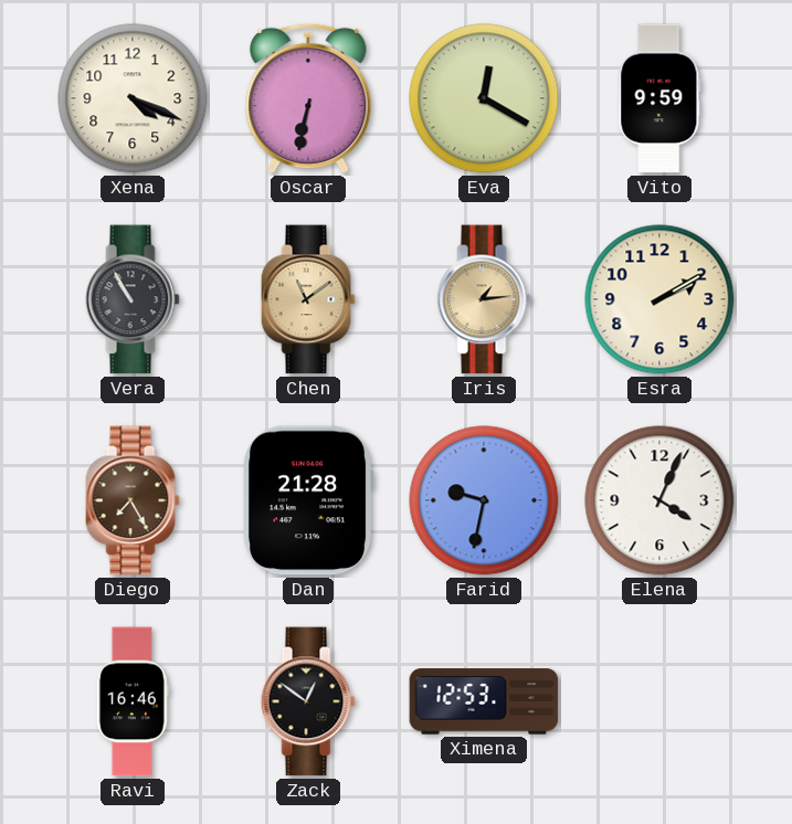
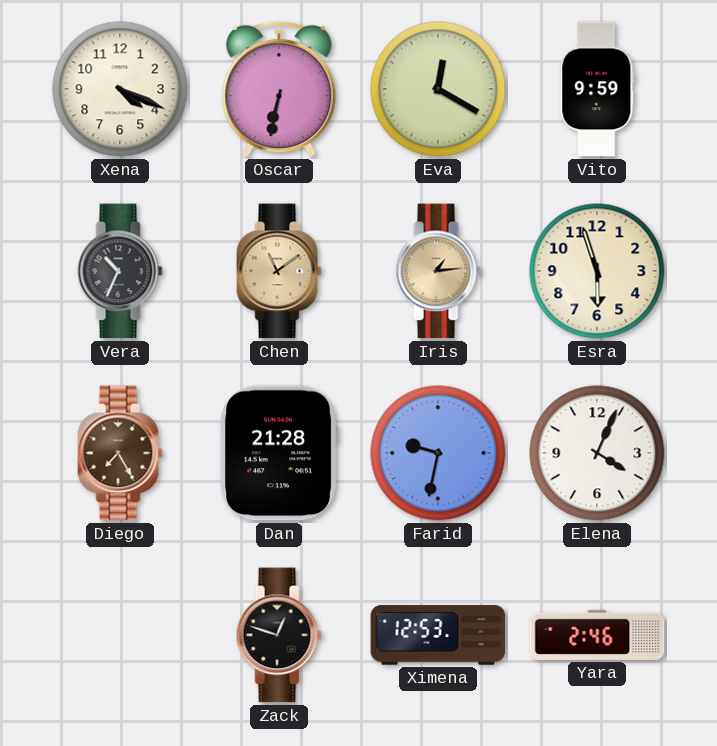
Vera: 10:55 -> 10:34
Esra: 2:10 -> 5:57
Ravi: 16:46 -> none
Zack: 12:51 -> 12:48
Yara: none -> 2:46
